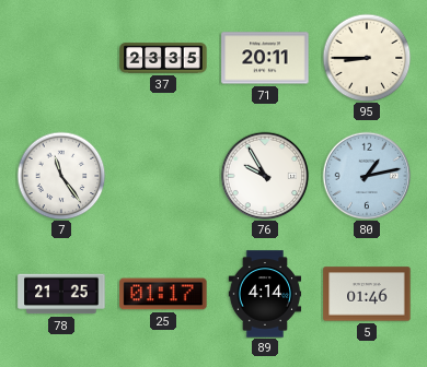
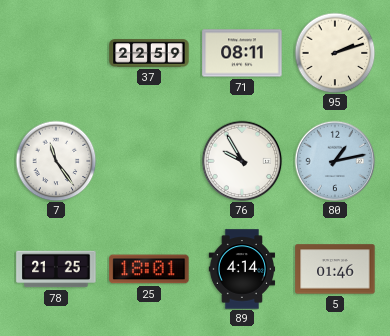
37: 23:35 -> 22:59
71: 20:11 -> 08:11
95: 8:45 -> 2:12
25: 01:17 -> 18:01
